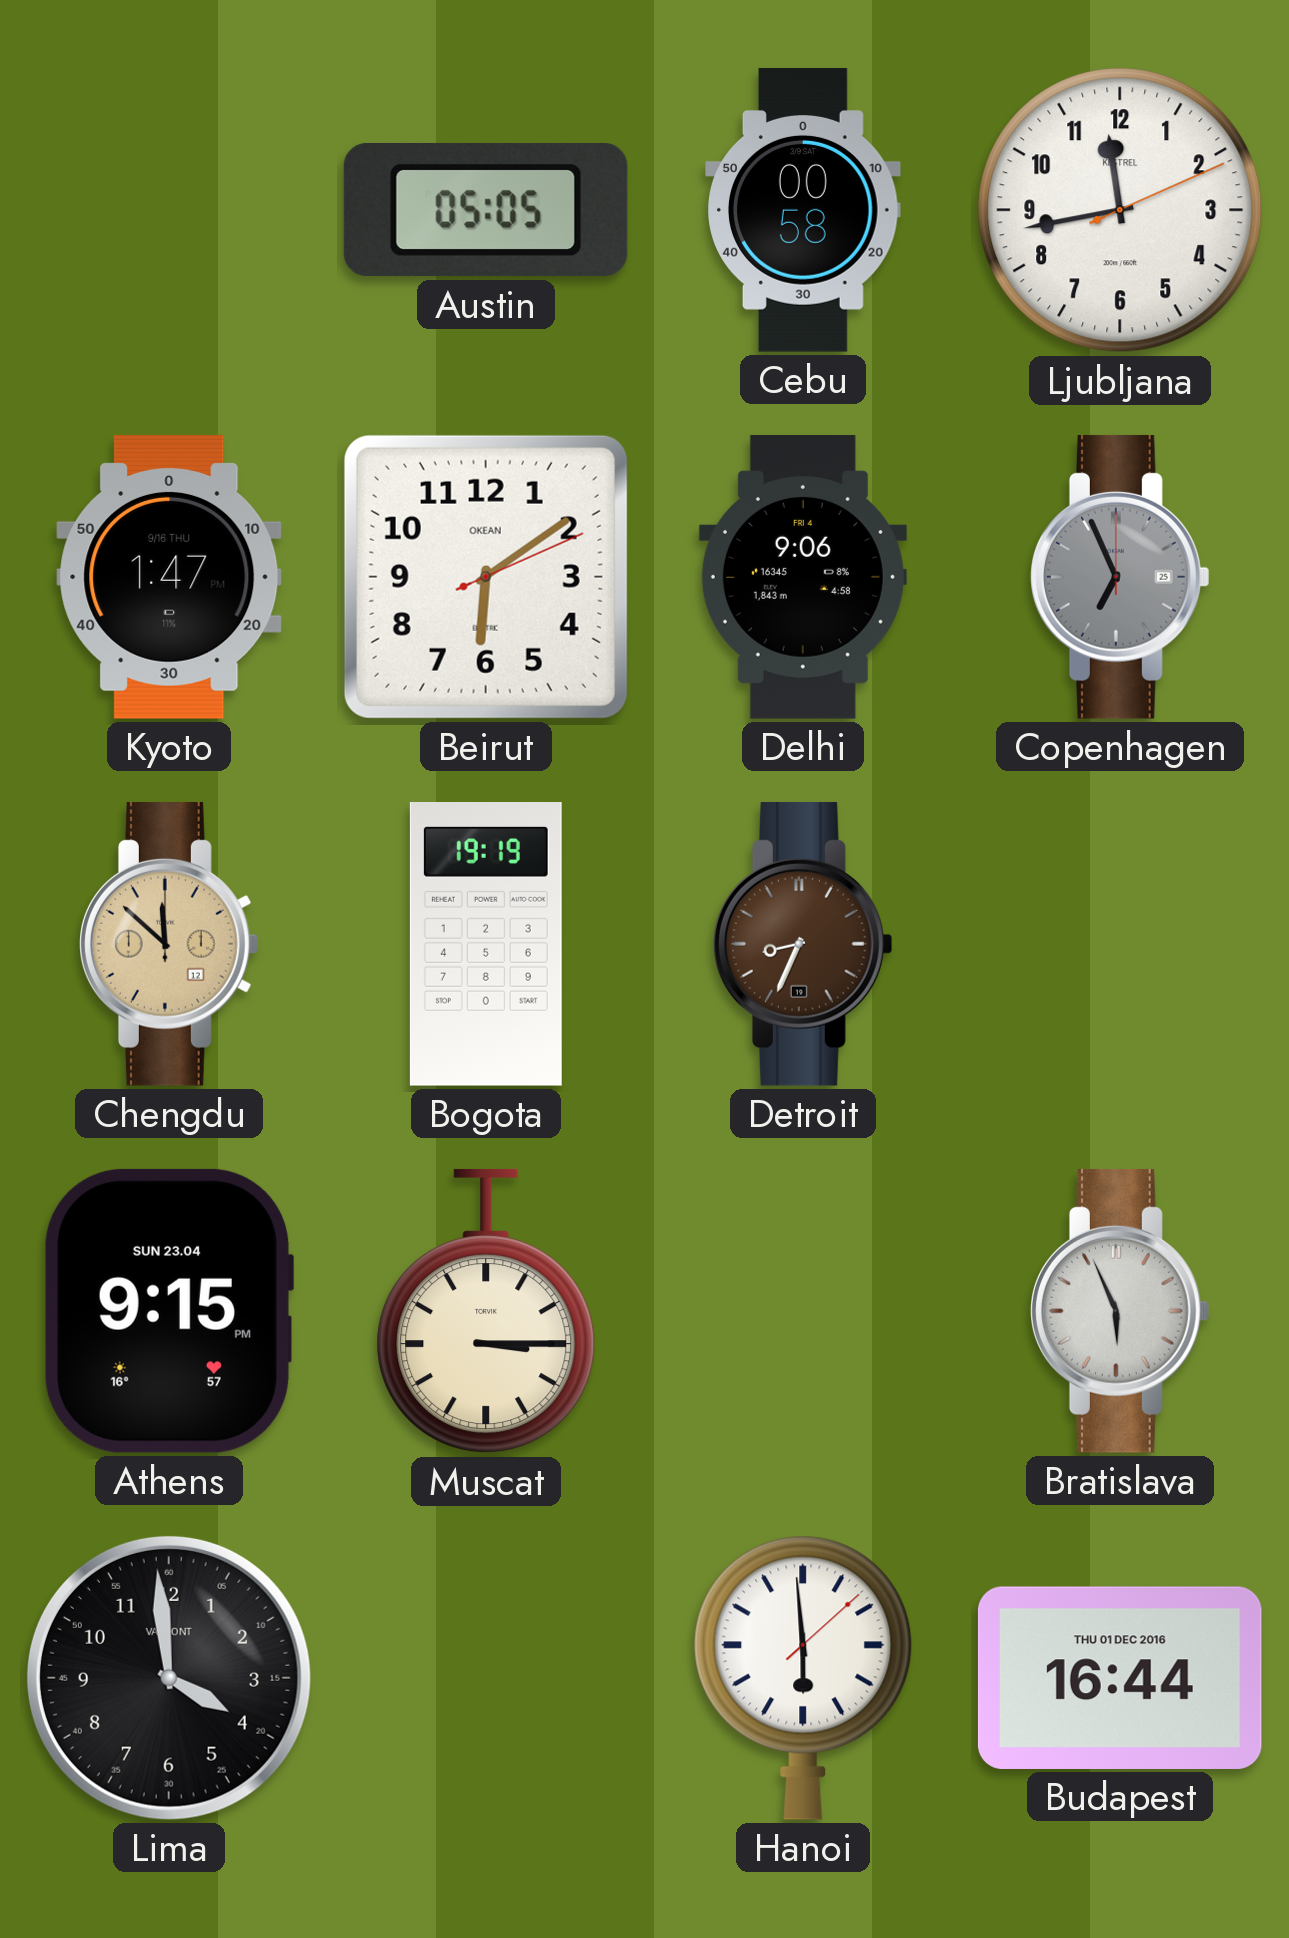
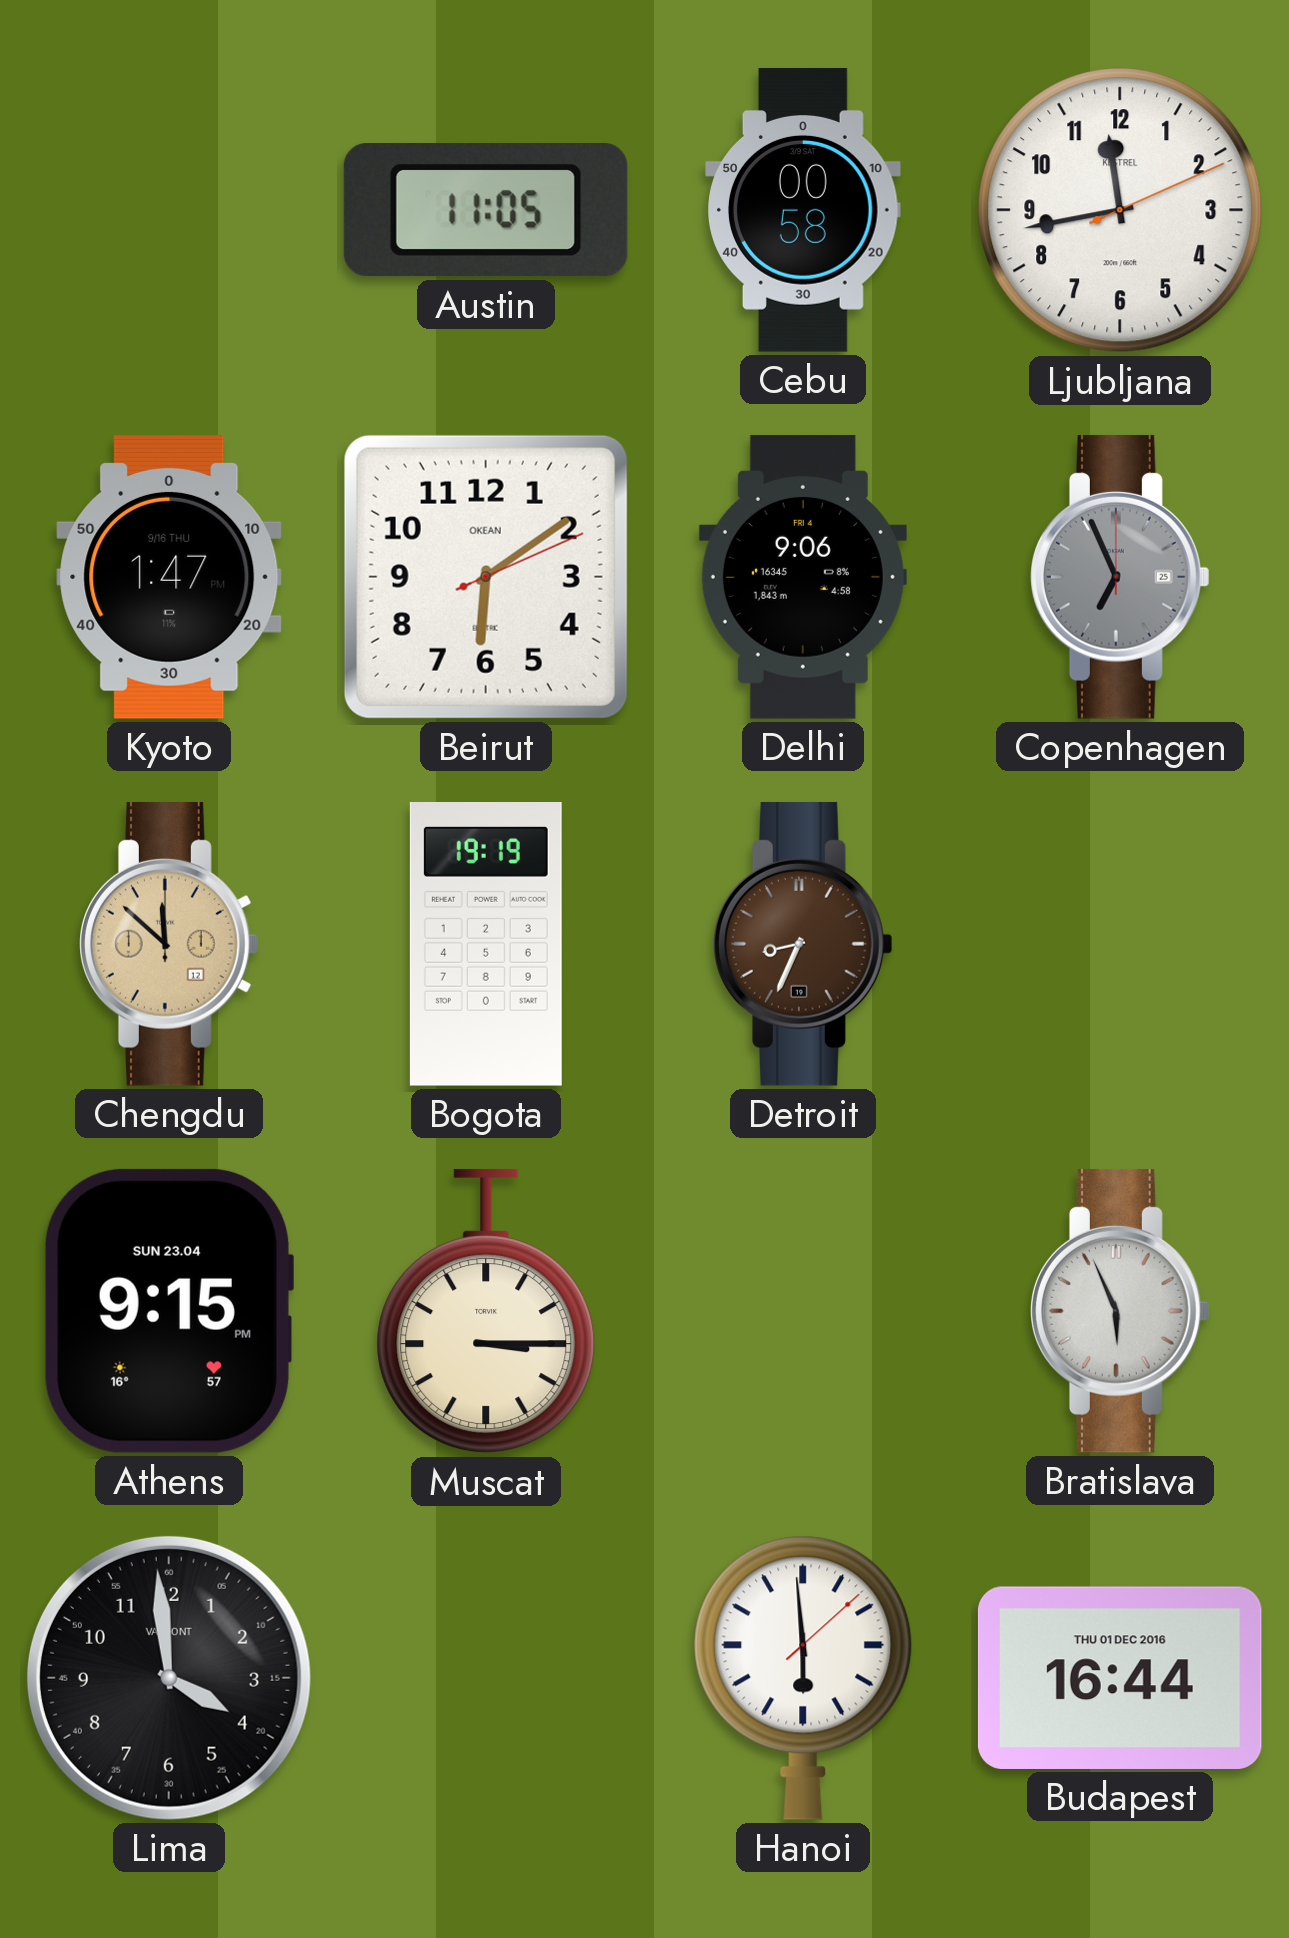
Austin: 05:05 -> 11:05
